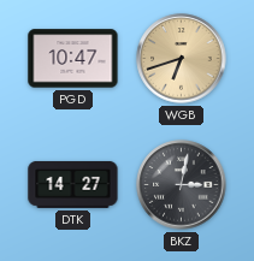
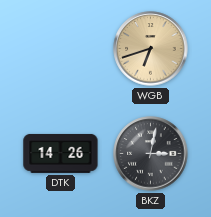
PGD: 10:47 -> none
DTK: 14:27 -> 14:26
